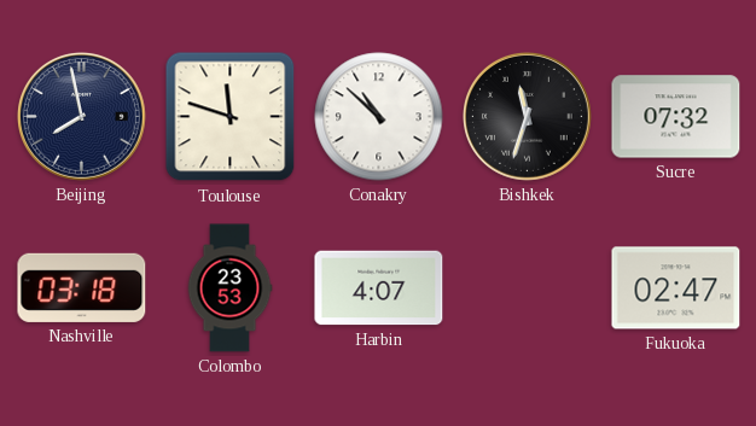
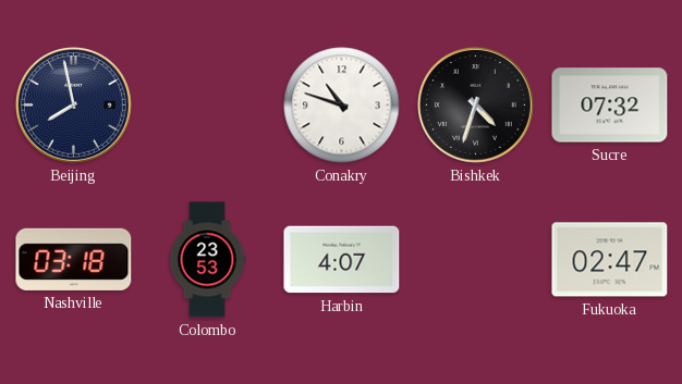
Toulouse: 11:48 -> none
Conakry: 10:52 -> 10:48
Bishkek: 11:33 -> 4:33
